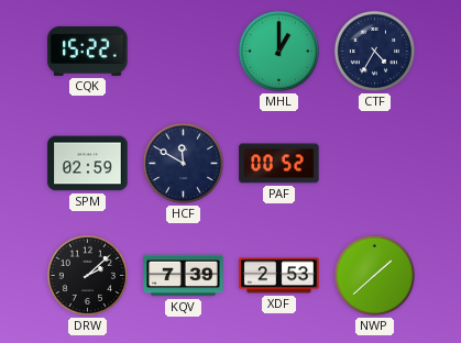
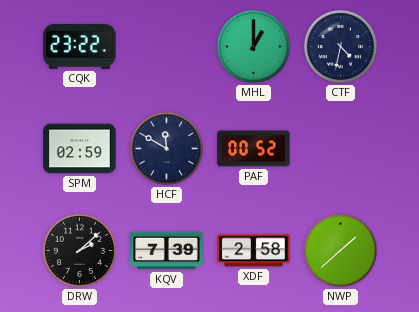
CQK: 15:22 -> 23:22
CTF: 4:35 -> 4:32
XDF: 2:53 -> 2:58
